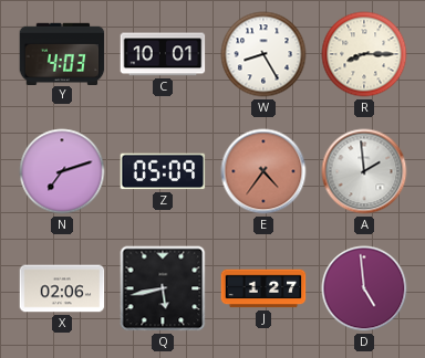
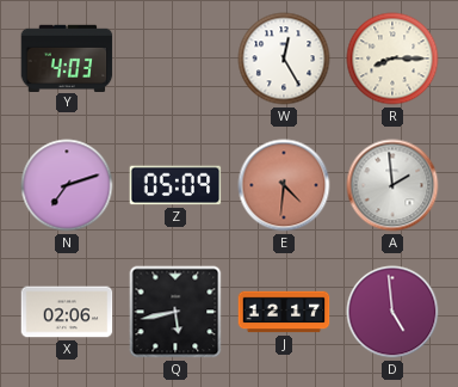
C: 10:01 -> none
W: 8:25 -> 12:25
E: 4:36 -> 4:31
J: 1:27 -> 12:17
